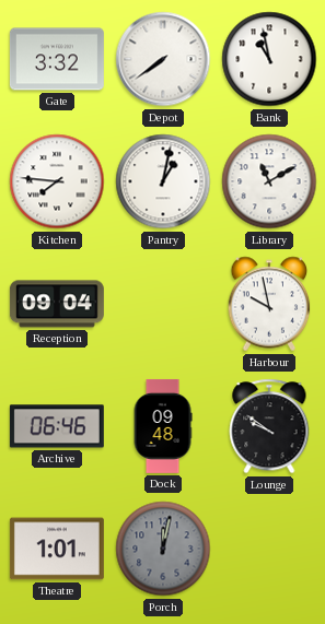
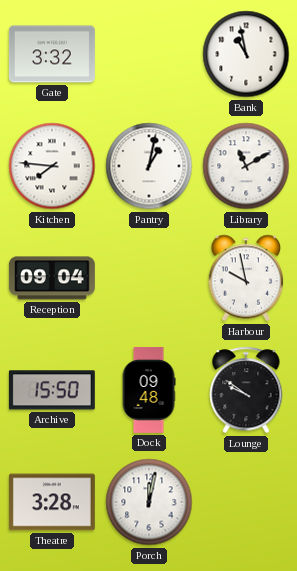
Depot: 7:39 -> none
Archive: 06:46 -> 15:50
Theatre: 1:01 -> 3:28
Porch dial: grey -> white
